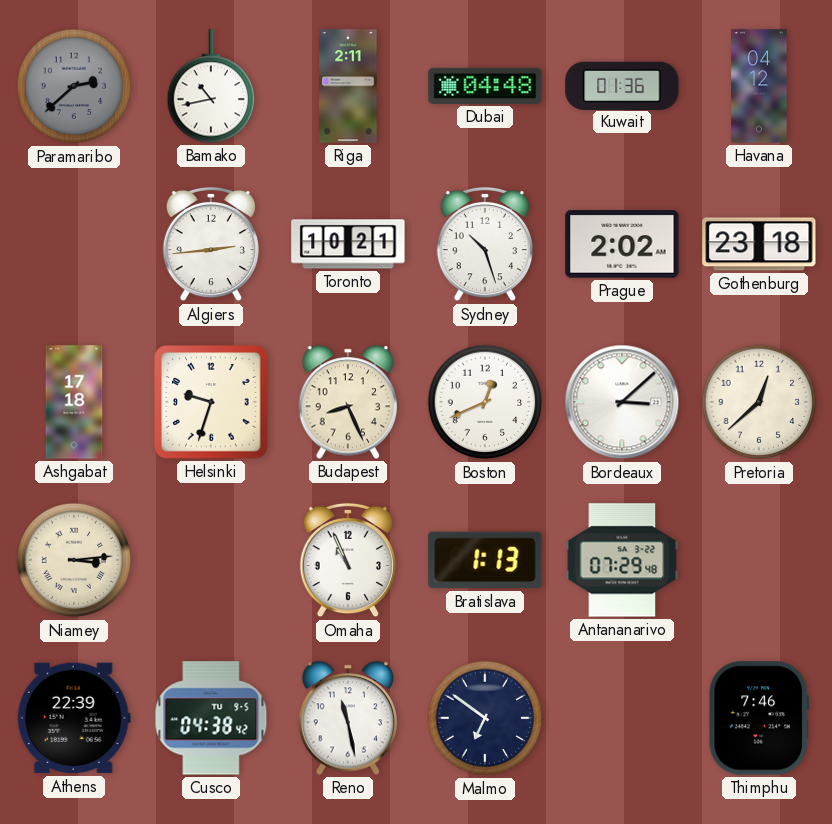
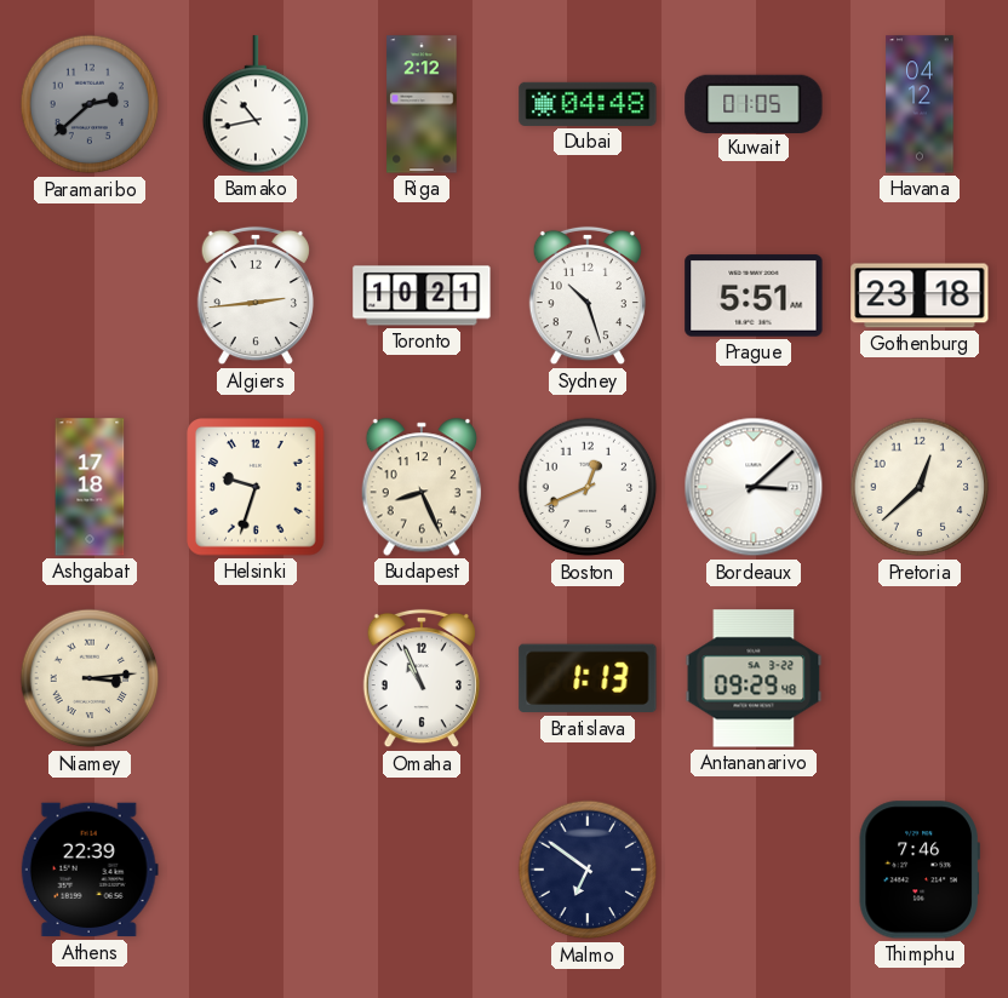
Riga: 2:11 -> 2:12
Kuwait: 01:36 -> 01:05
Prague: 2:02 -> 5:51
Antananarivo: 07:29 -> 09:29
Cusco: 04:38 -> none
Reno: 11:28 -> none
